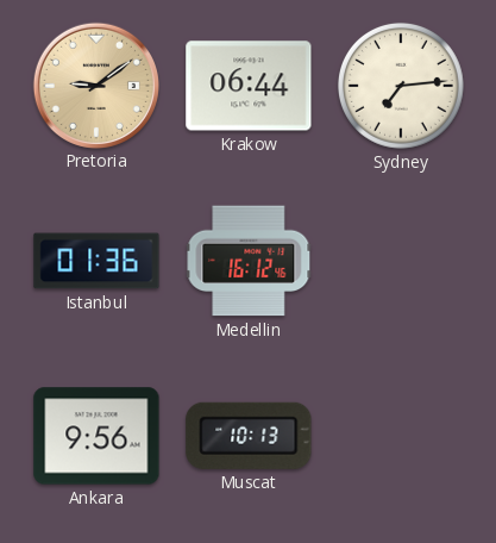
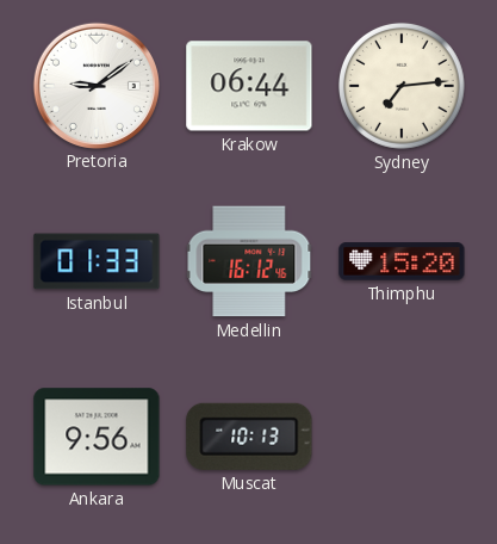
Pretoria dial: champagne -> white
Istanbul: 01:36 -> 01:33
Thimphu: none -> 15:20
